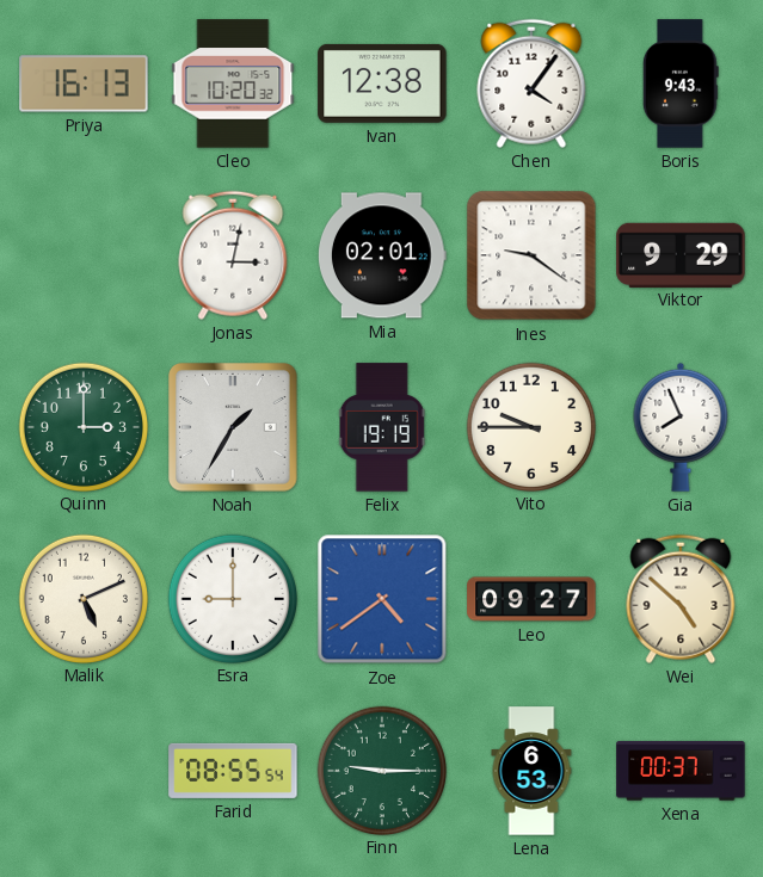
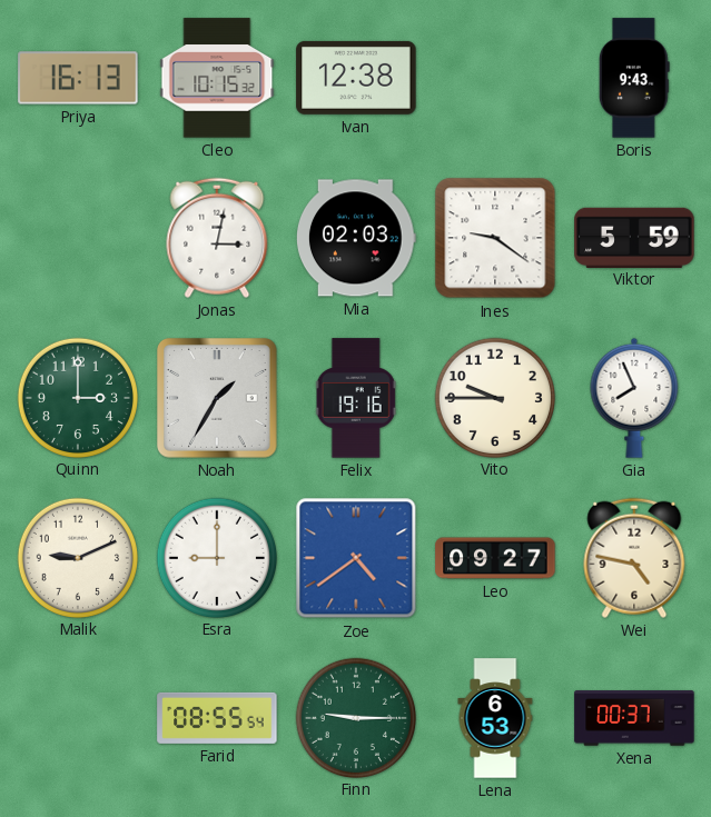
Cleo: 10:20 -> 10:15
Chen: 4:06 -> none
Mia: 02:01 -> 02:03
Viktor: 9:29 -> 5:59
Felix: 19:19 -> 19:16
Malik: 5:11 -> 9:11
Wei: 4:52 -> 4:47
